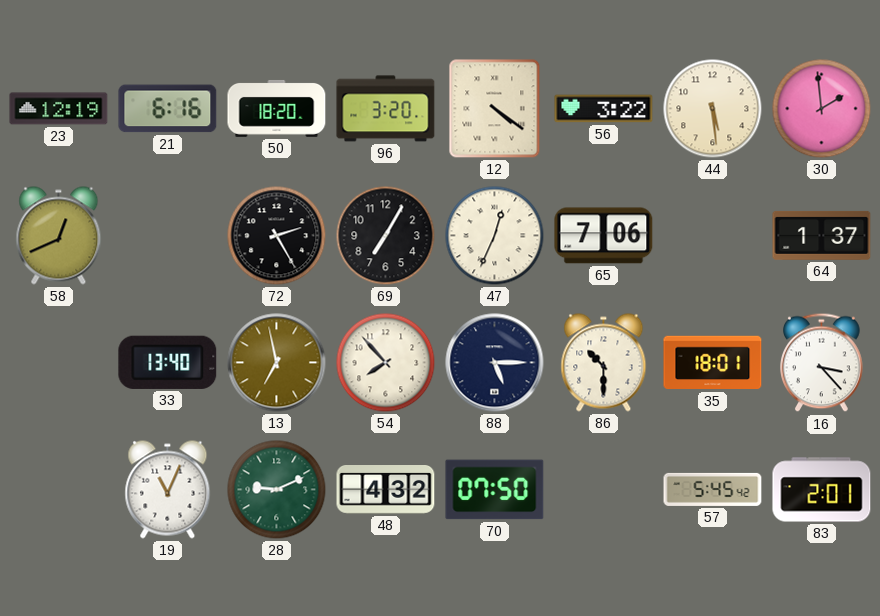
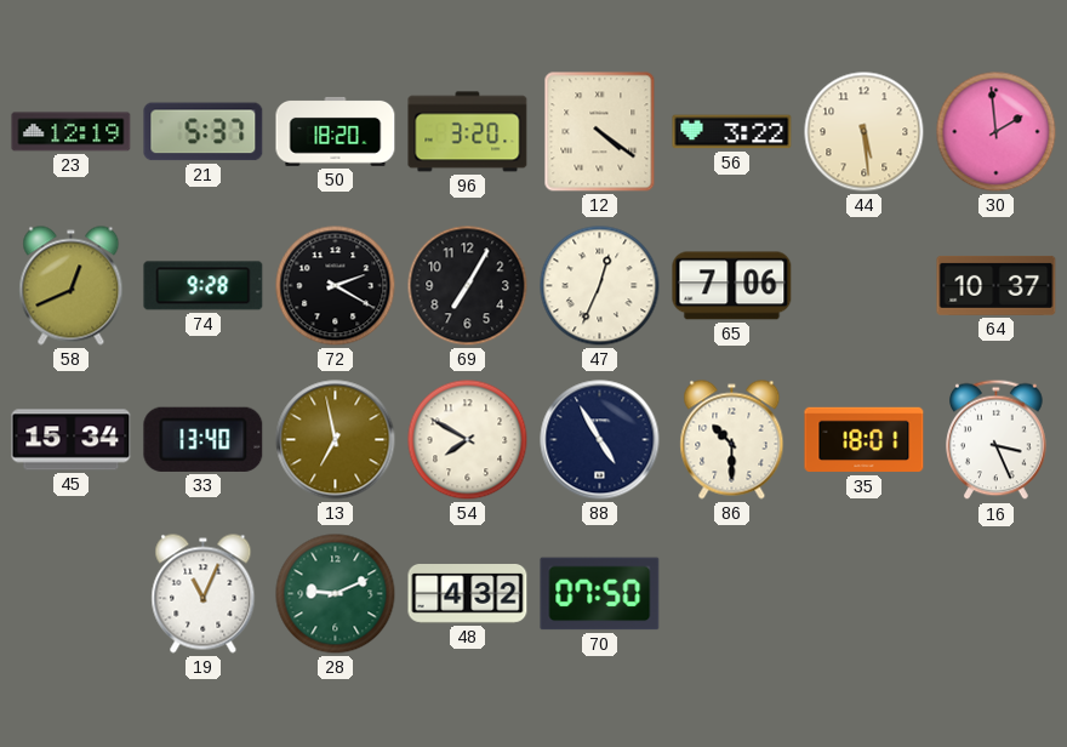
21: 6:16 -> 5:37
74: none -> 9:28
72: 2:25 -> 2:20
64: 1:37 -> 10:37
45: none -> 15:34
54: 7:53 -> 7:50
88: 5:15 -> 4:55
16: 3:23 -> 3:26
57: 5:45 -> none
83: 2:01 -> none
